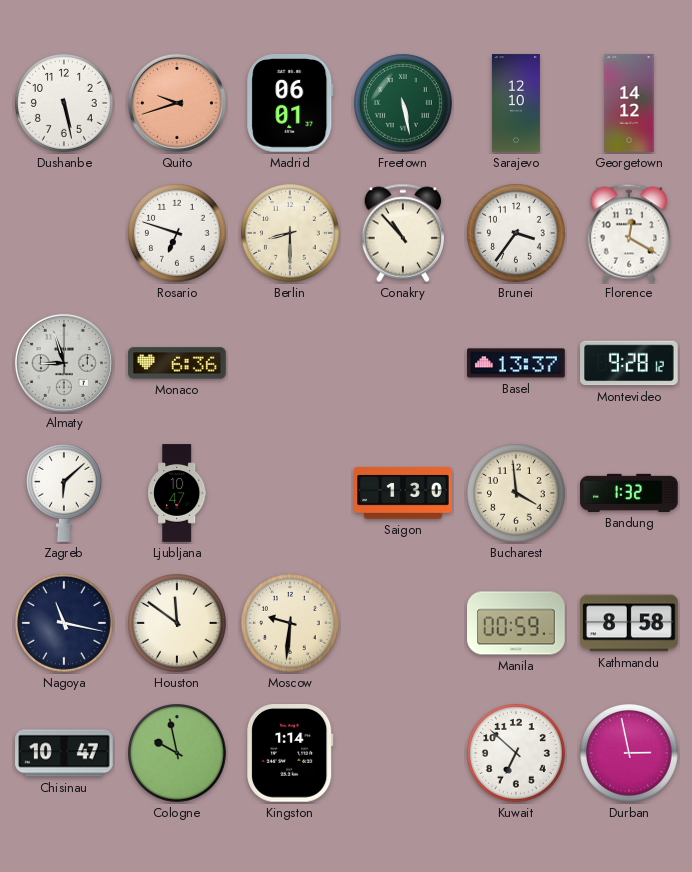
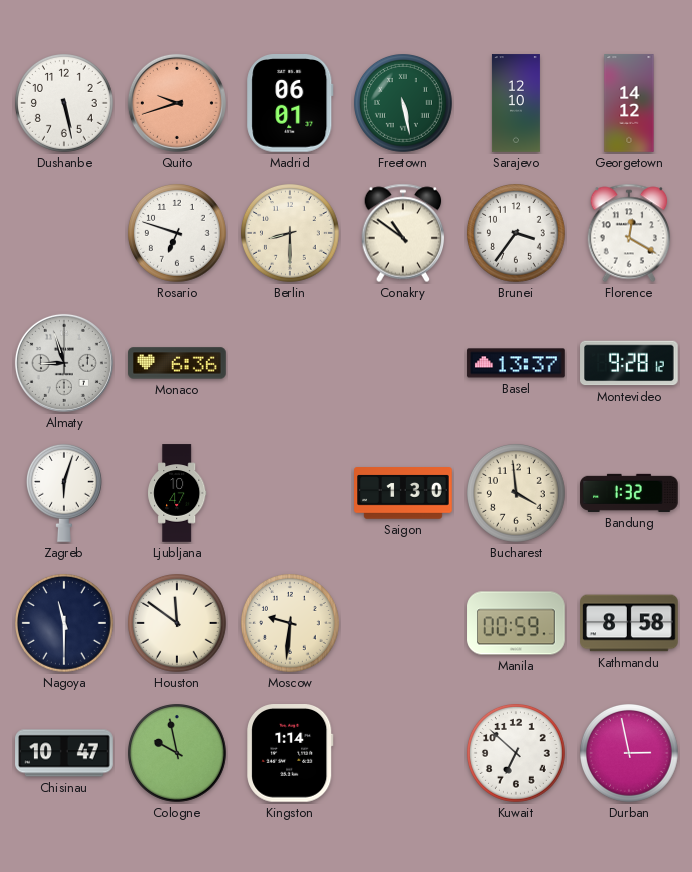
Conakry: 10:53 -> 10:51
Zagreb: 6:08 -> 6:03
Nagoya: 11:17 -> 11:30
